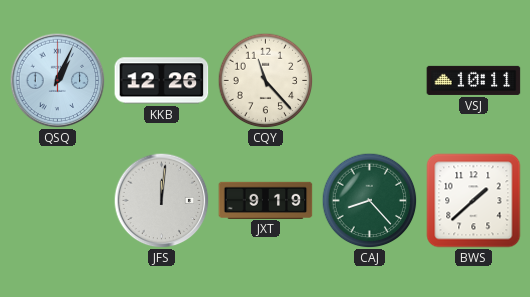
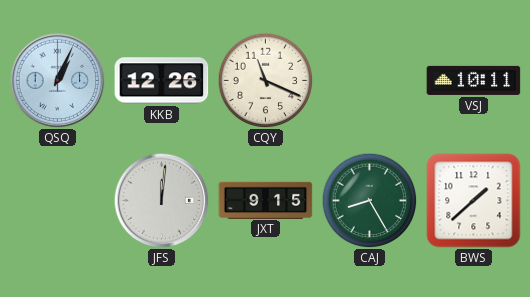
CQY: 11:23 -> 11:19
JXT: 9:19 -> 9:15
CAJ: 8:23 -> 8:25
